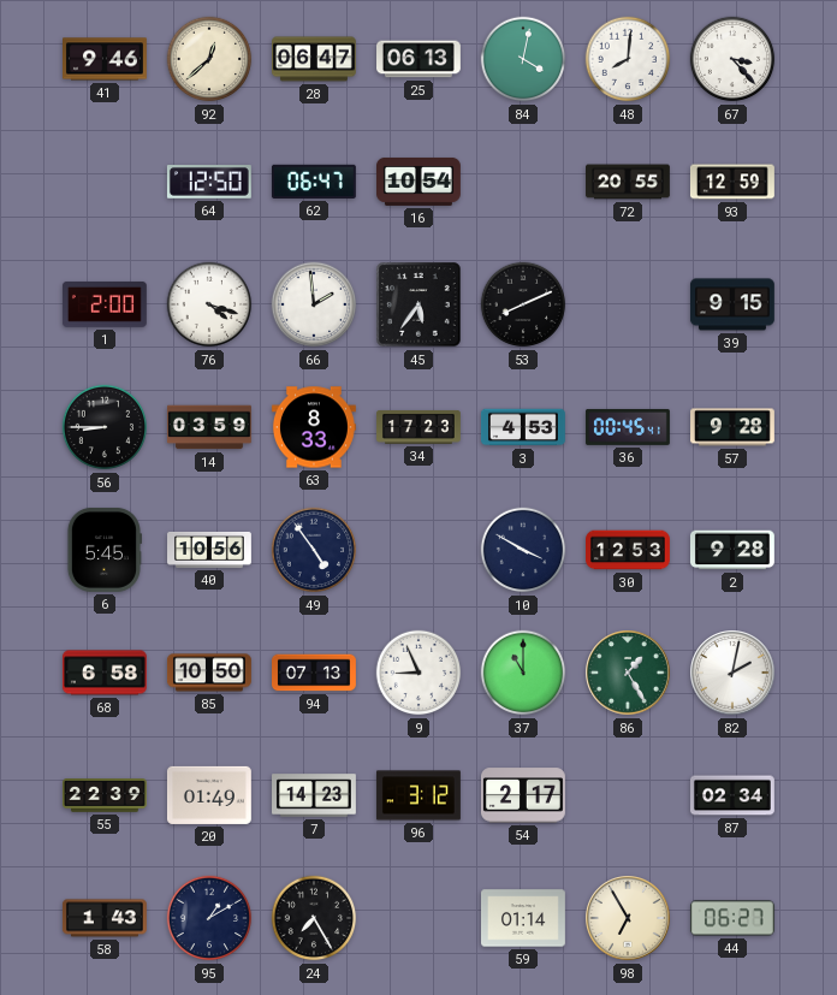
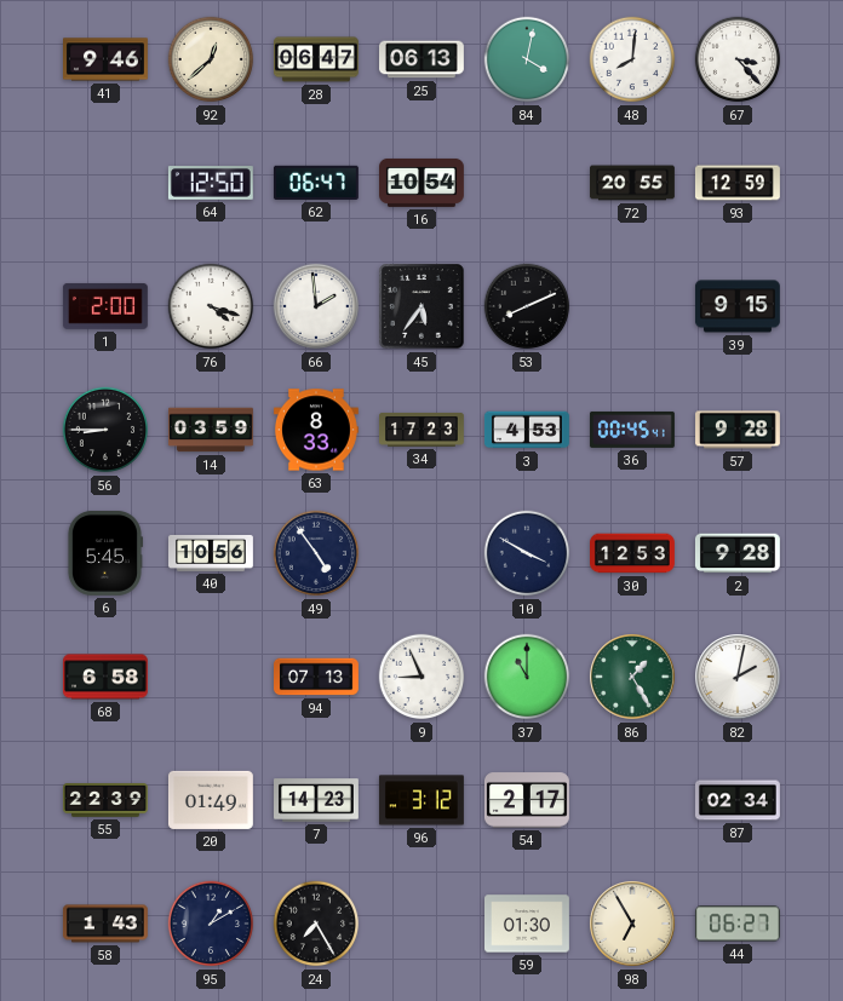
85: 10:50 -> none
59: 01:14 -> 01:30
